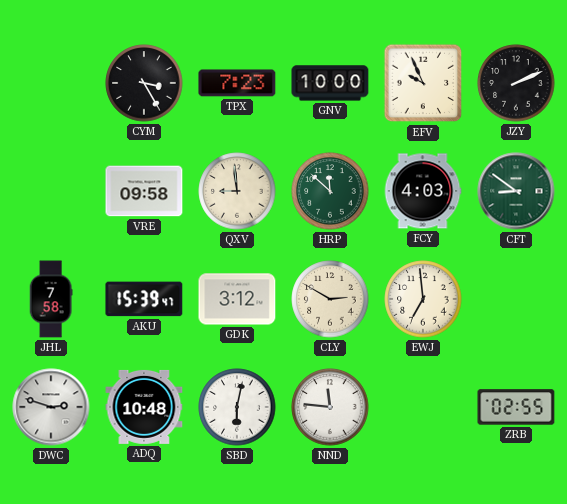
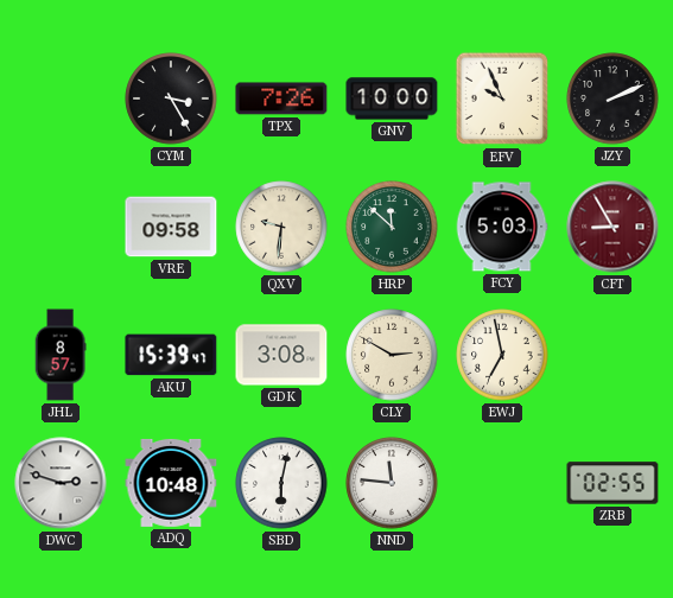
TPX: 7:23 -> 7:26
QXV: 8:59 -> 9:31
FCY: 4:03 -> 5:03
CFT: 8:51 -> 8:55
CFT dial: green -> burgundy
JHL: 7:58 -> 8:57
GDK: 3:12 -> 3:08
EWJ: 6:59 -> 6:58
